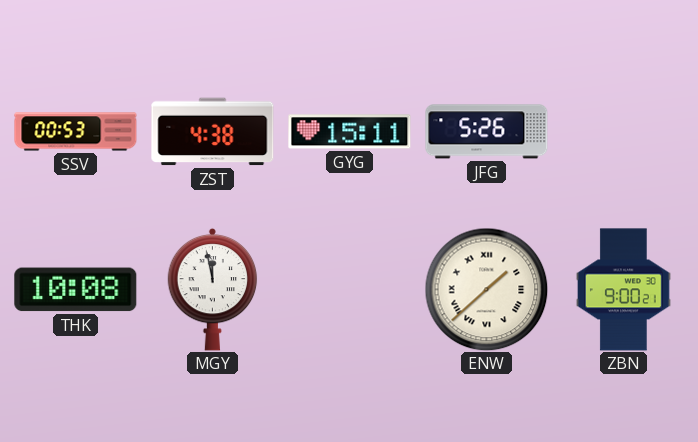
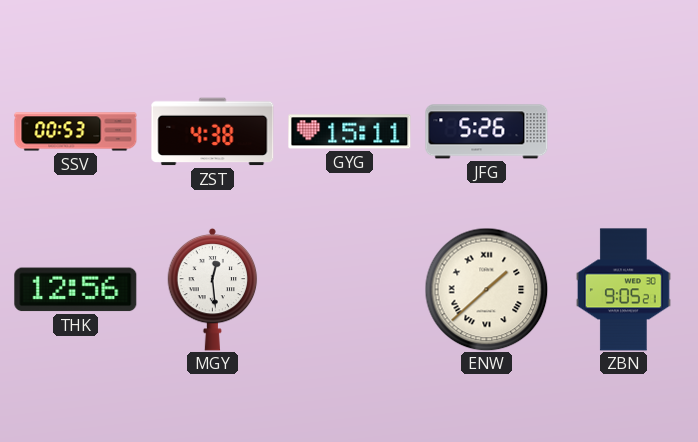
THK: 10:08 -> 12:56
MGY: 11:58 -> 12:29
ZBN: 9:00 -> 9:05
